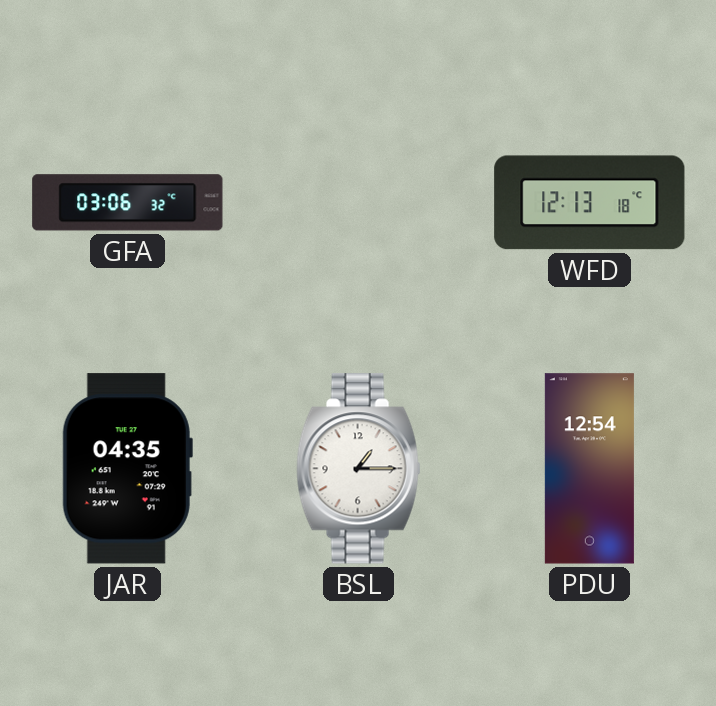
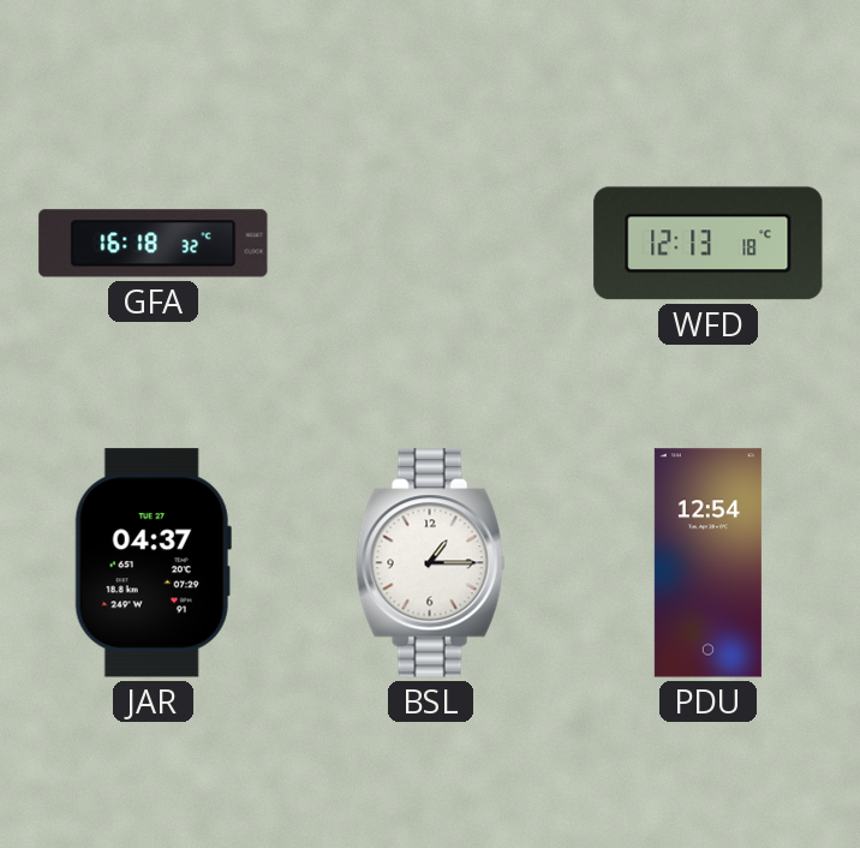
GFA: 03:06 -> 16:18
JAR: 04:35 -> 04:37
